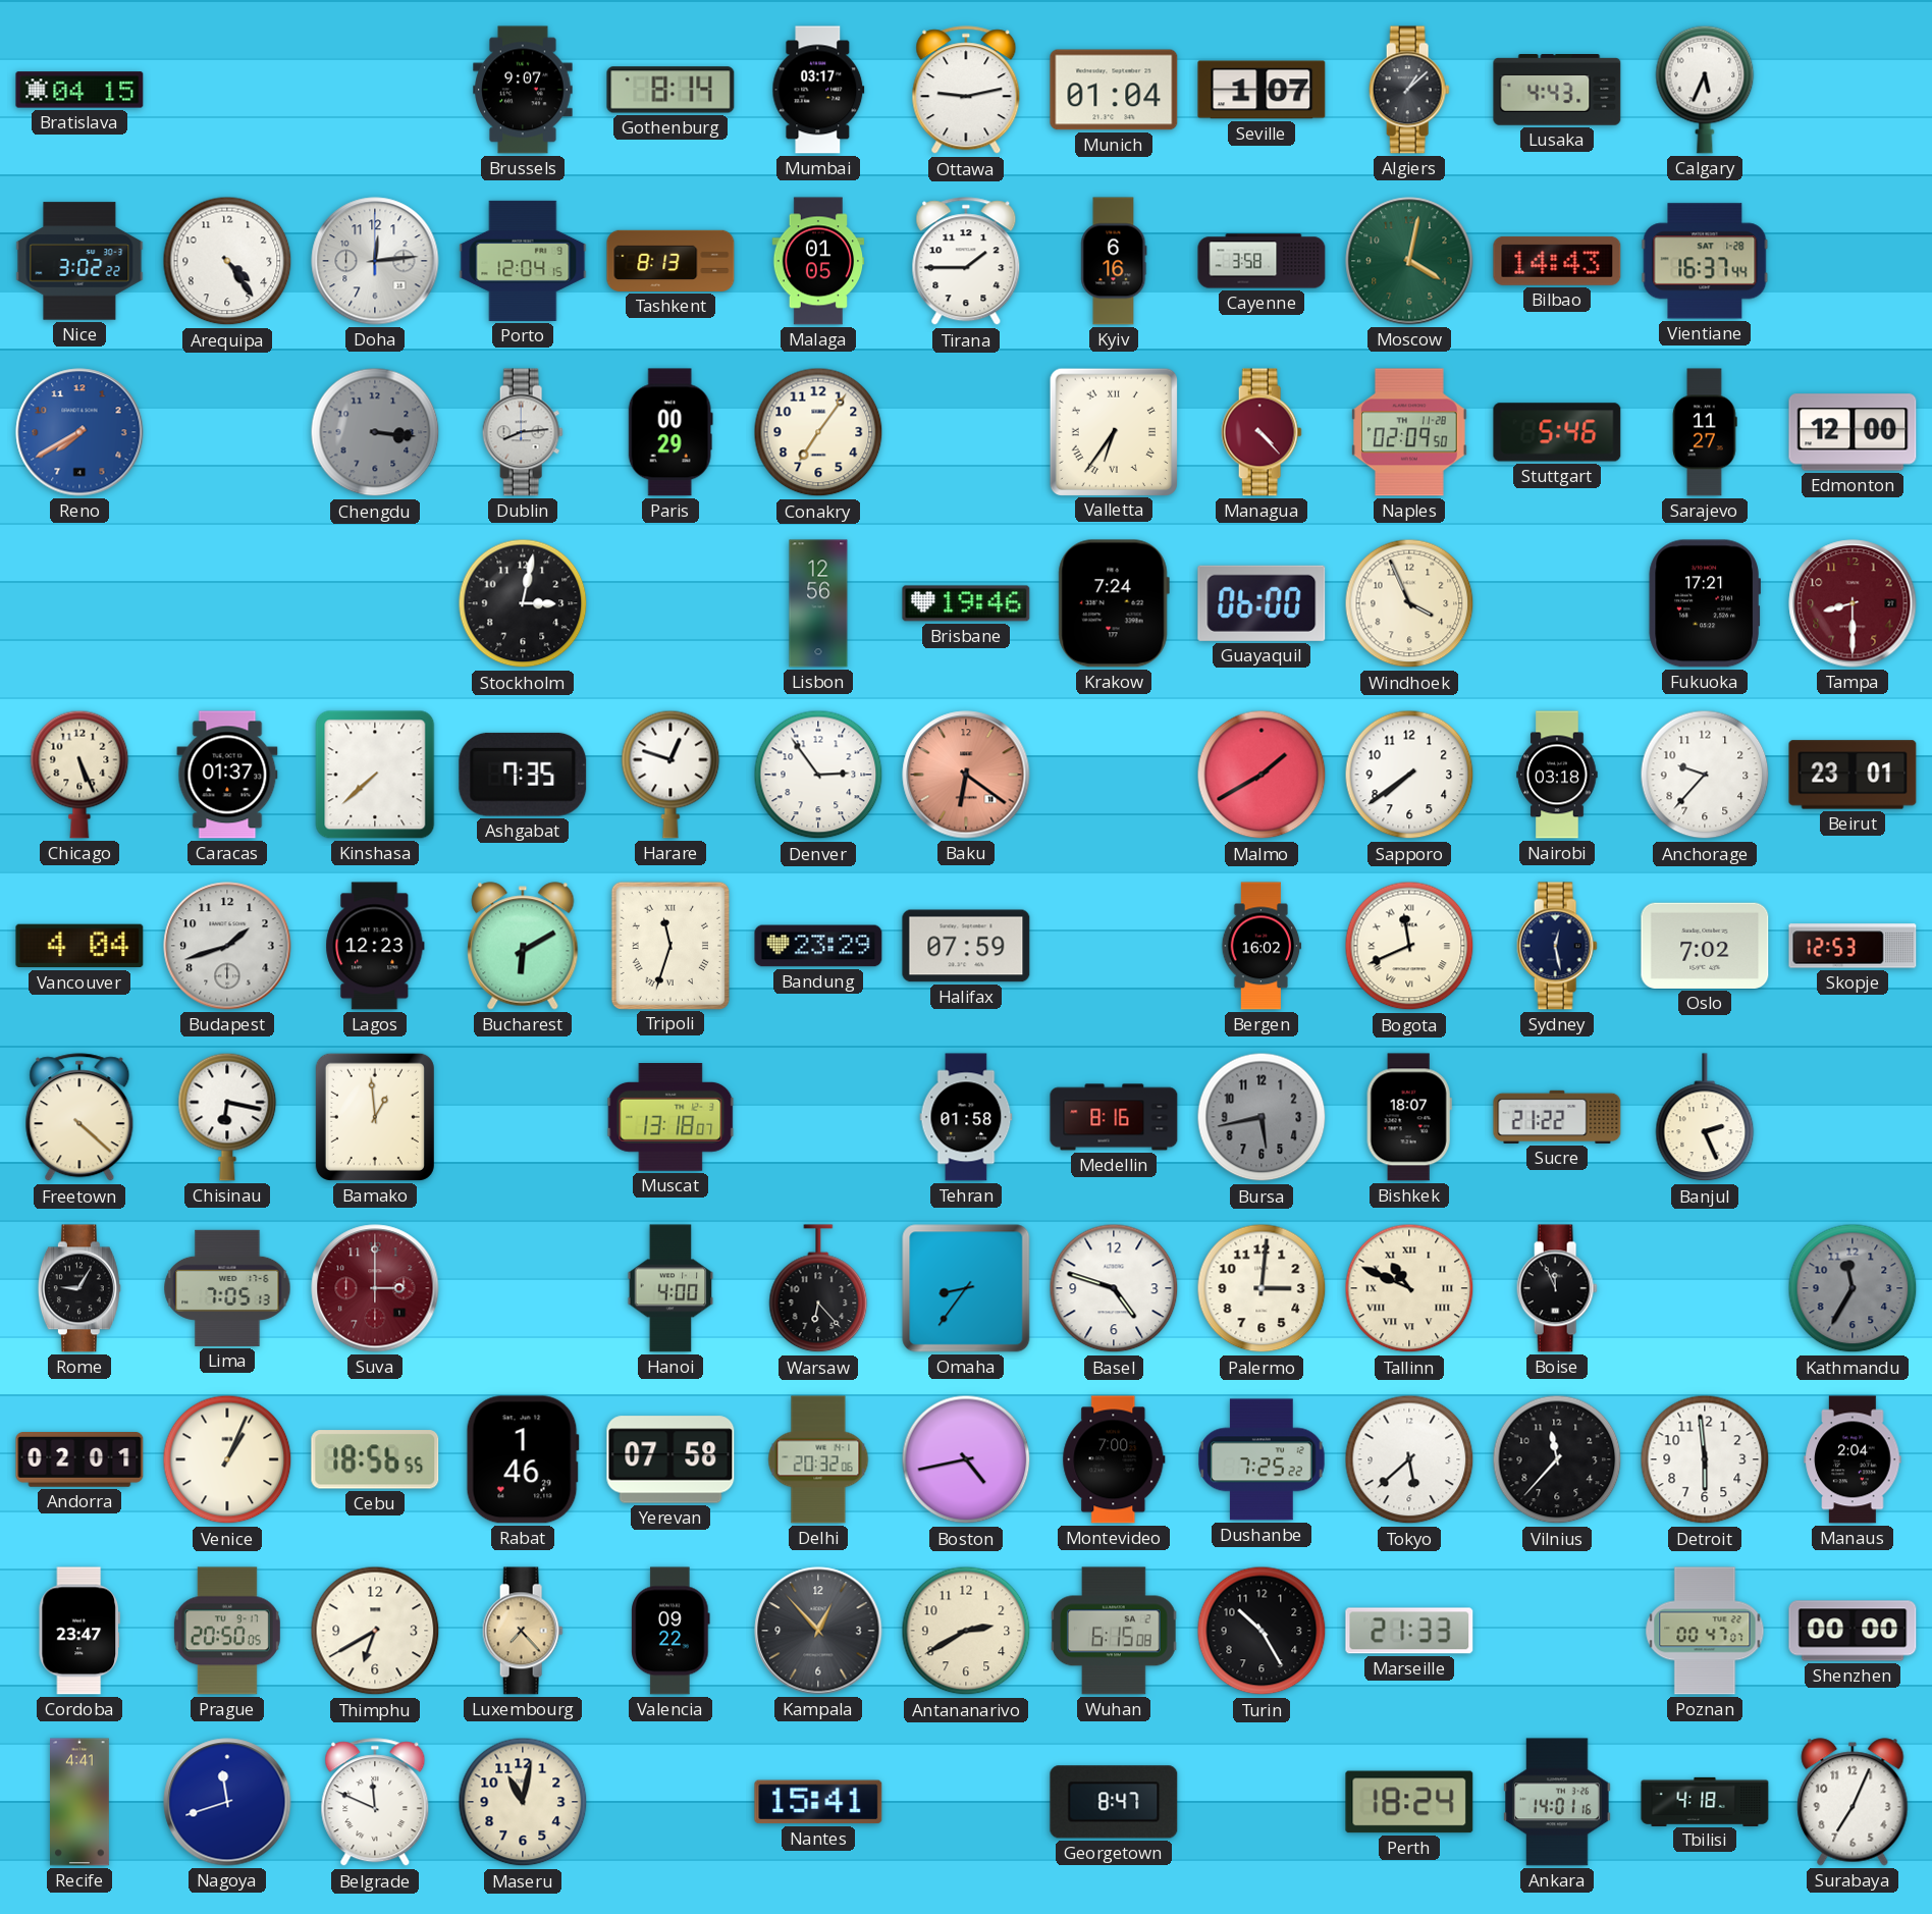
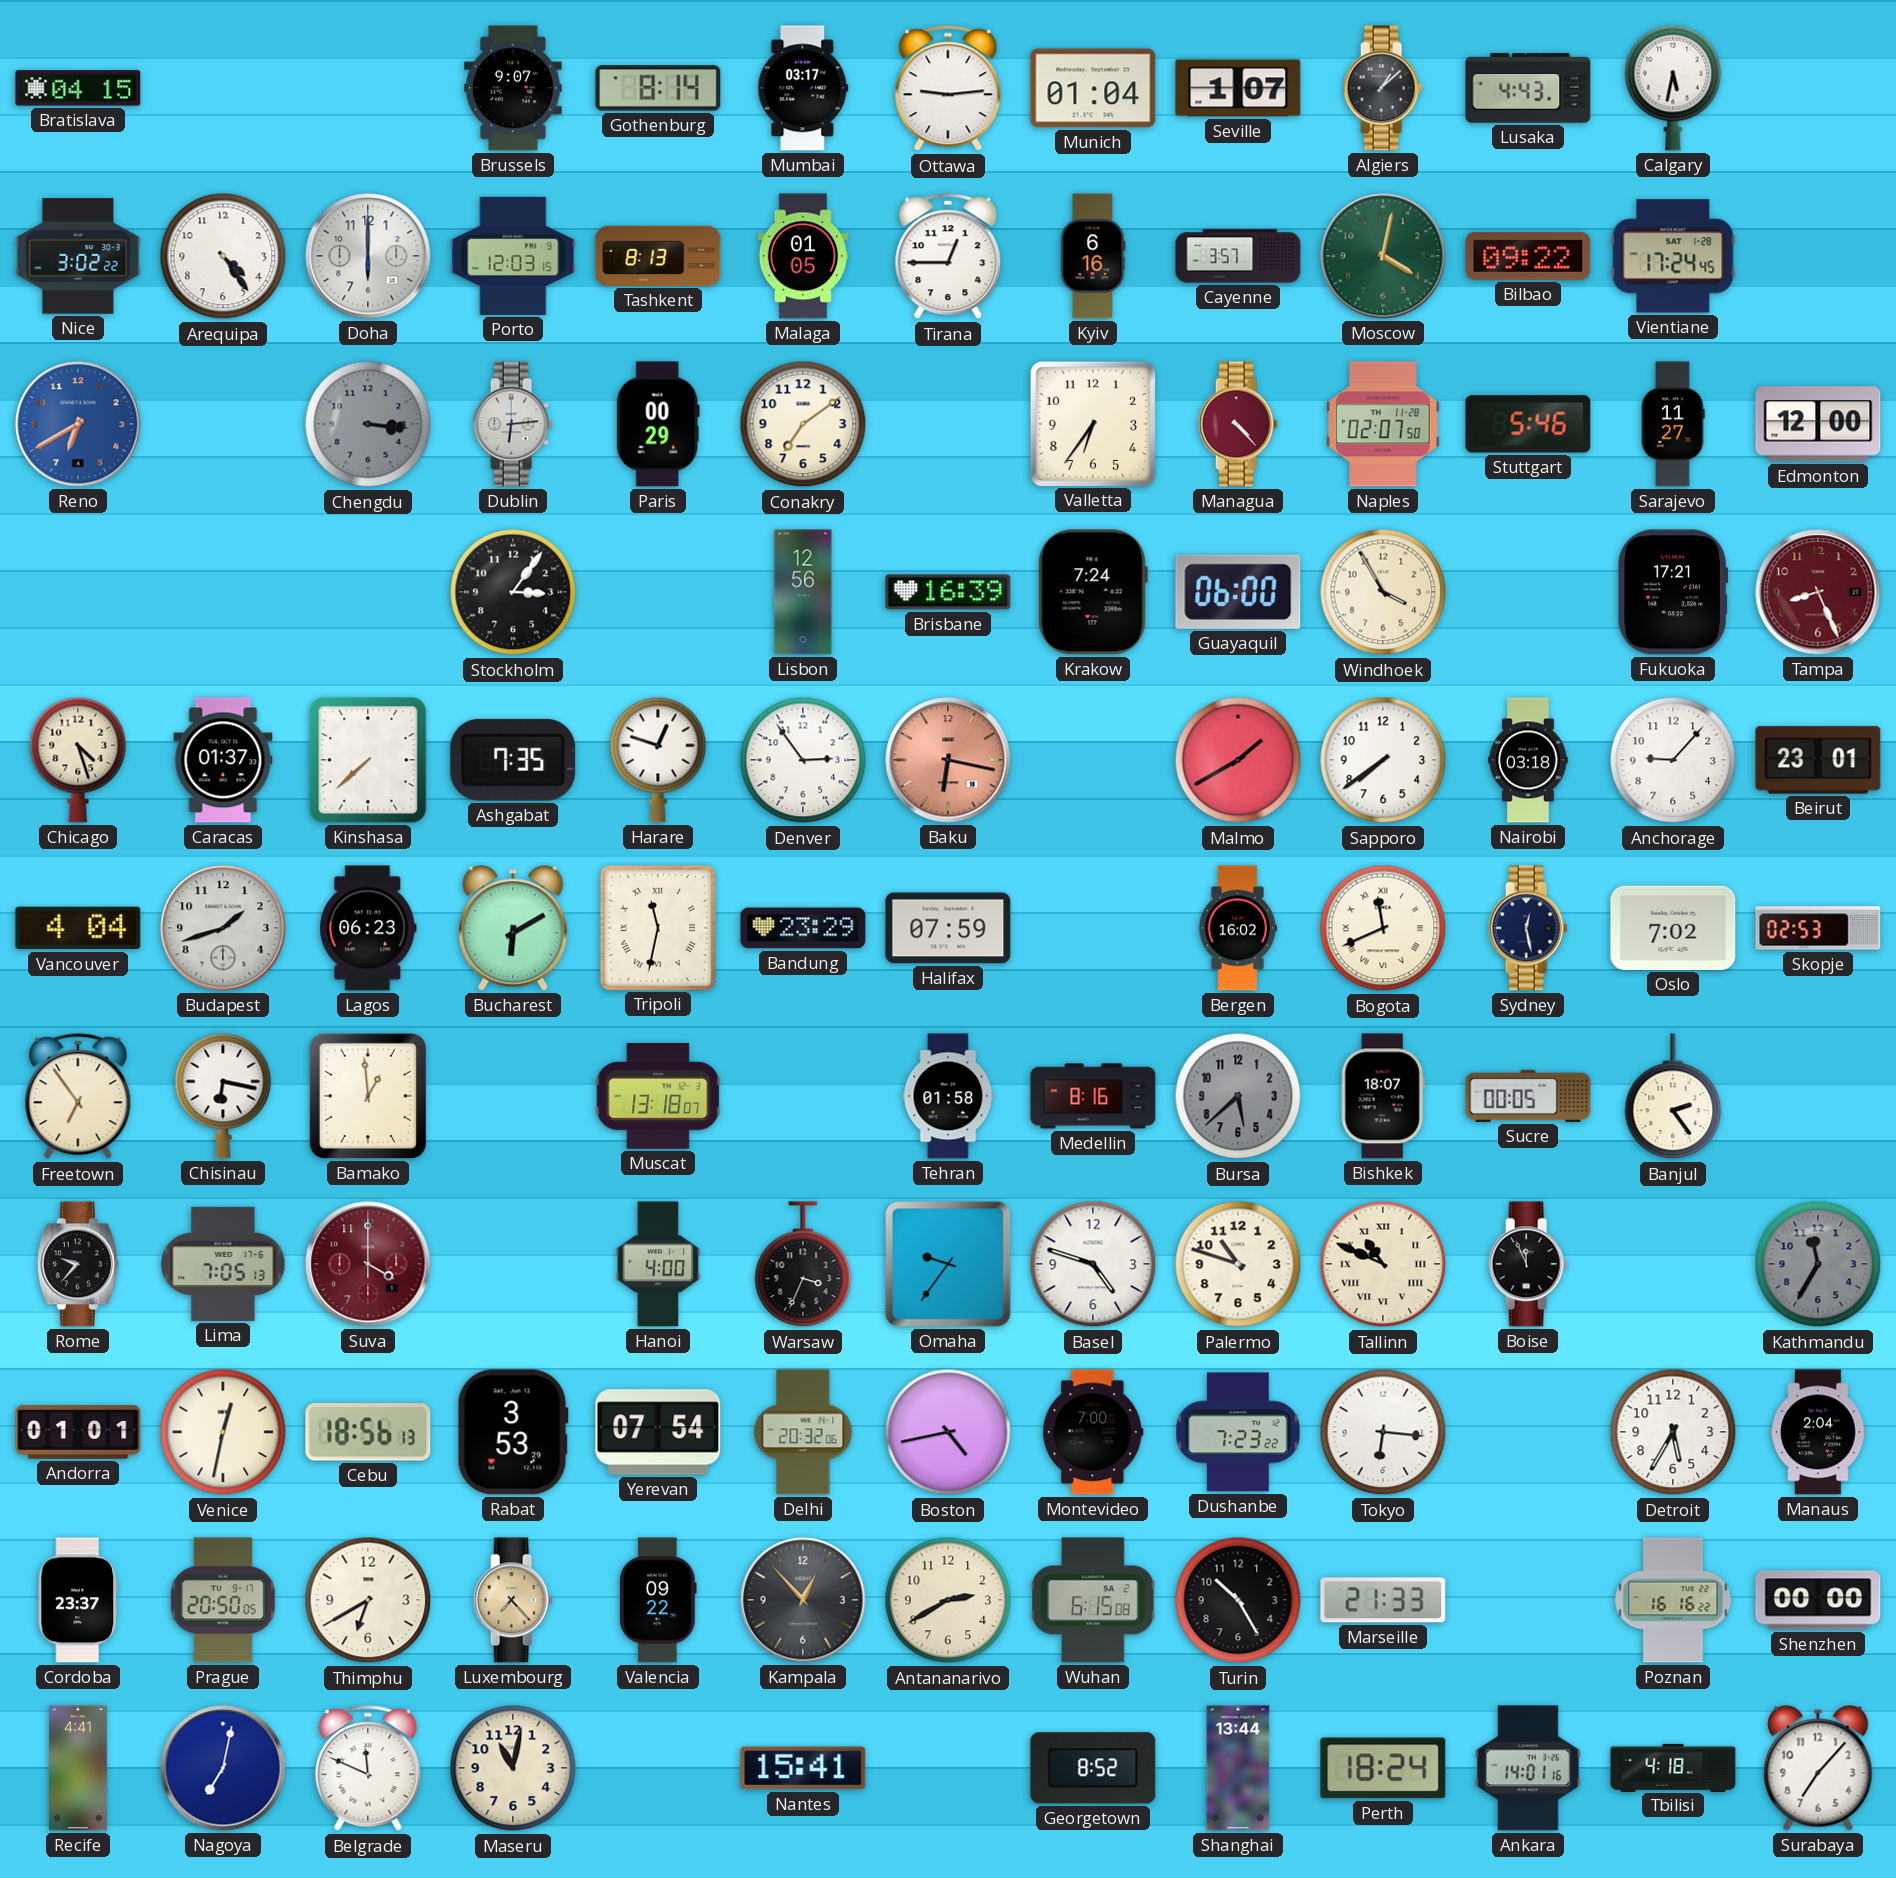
Ottawa: 9:13 -> 9:14
Calgary: 5:34 -> 5:32
Doha: 12:14 -> 6:00
Porto: 12:04 -> 12:03
Tirana: 1:45 -> 12:45
Cayenne: 3:58 -> 3:57
Bilbao: 14:43 -> 09:22
Vientiane: 16:37 -> 17:24
Reno: 7:40 -> 6:40
Dublin: 8:14 -> 6:14
Conakry: 7:06 -> 7:09
Valletta numerals: Roman -> Arabic
Naples: 02:09 -> 02:07
Stockholm: 3:02 -> 3:06
Brisbane: 19:46 -> 16:39
Windhoek: 3:56 -> 3:55
Tampa: 8:30 -> 8:26
Chicago: 5:26 -> 4:27
Baku: 6:21 -> 6:17
Anchorage: 9:37 -> 9:07
Lagos: 12:23 -> 06:23
Tripoli: 11:33 -> 11:32
Skopje: 12:53 -> 02:53
Freetown: 4:22 -> 6:54
Bursa: 5:43 -> 5:38
Sucre: 21:22 -> 00:05
Banjul: 2:26 -> 2:24
Rome: 9:05 -> 9:37
Suva: 3:00 -> 4:00
Warsaw: 6:23 -> 3:34
Omaha: 8:36 -> 9:36
Palermo: 3:01 -> 10:48
Andorra: 02:01 -> 01:01
Venice: 1:04 -> 12:32
Cebu: 18:56:55 -> 18:56:13
Rabat: 1:46 -> 3:53
Yerevan: 07:58 -> 07:54
Dushanbe: 7:25 -> 7:23
Tokyo: 5:38 -> 6:16
Vilnius: 11:37 -> none
Detroit: 5:59 -> 5:35
Cordoba: 23:47 -> 23:37
Poznan: 00:47 -> 16:16
Nagoya: 11:42 -> 7:02
Georgetown: 8:47 -> 8:52
Shanghai: none -> 13:44
Surabaya: 7:04 -> 7:07
